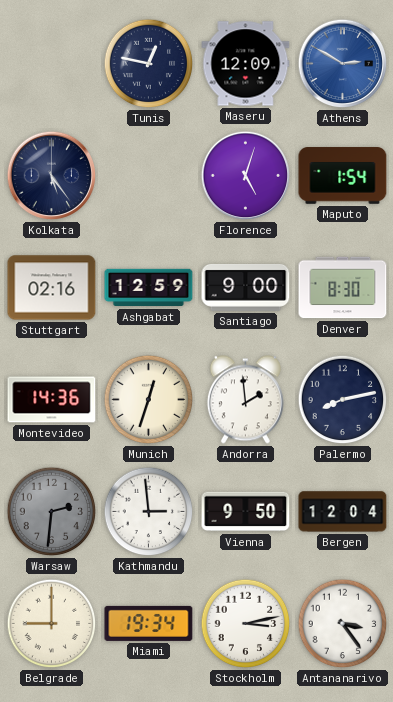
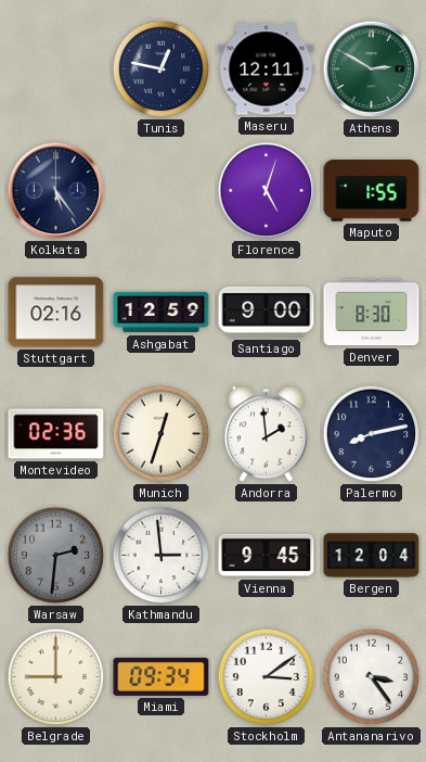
Maseru: 12:09 -> 12:11
Athens dial: blue -> green
Maputo: 1:54 -> 1:55
Montevideo: 14:36 -> 02:36
Vienna: 9:50 -> 9:45
Miami: 19:34 -> 09:34
Stockholm: 3:13 -> 3:09
